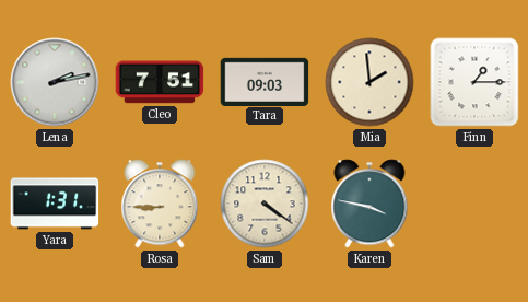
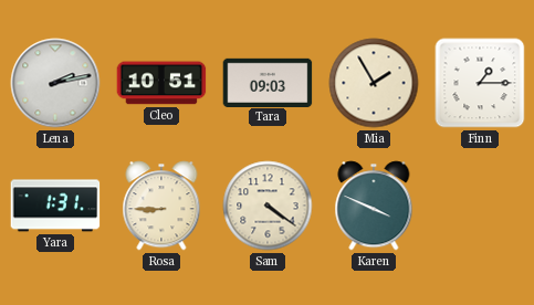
Cleo: 7:51 -> 10:51
Mia: 1:59 -> 1:55
Karen: 3:47 -> 3:49
